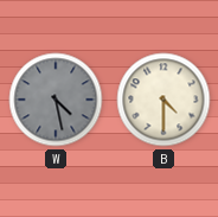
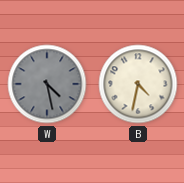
B: 4:30 -> 4:32
